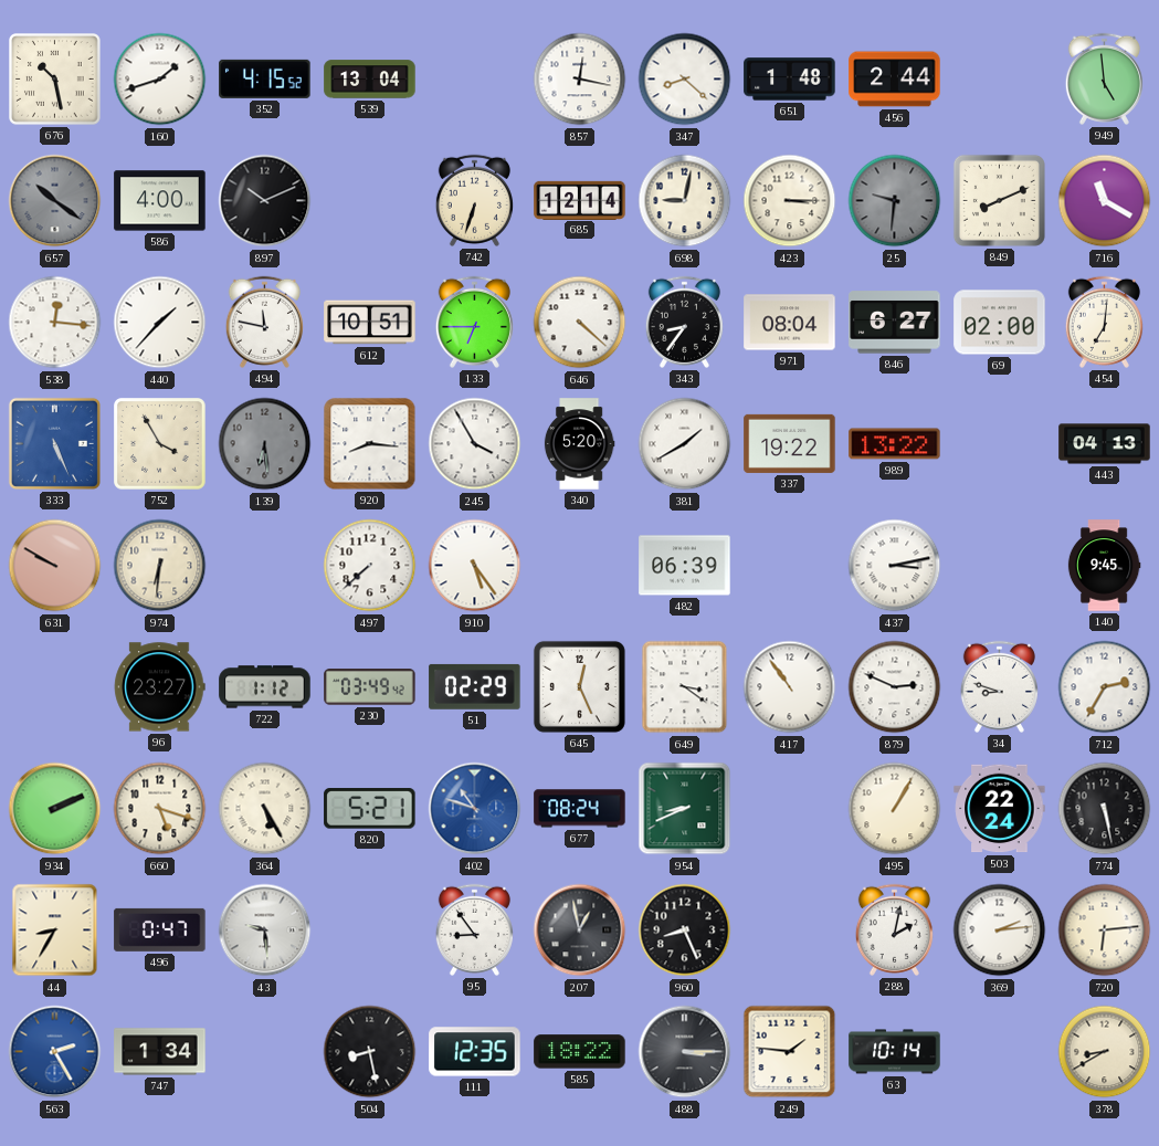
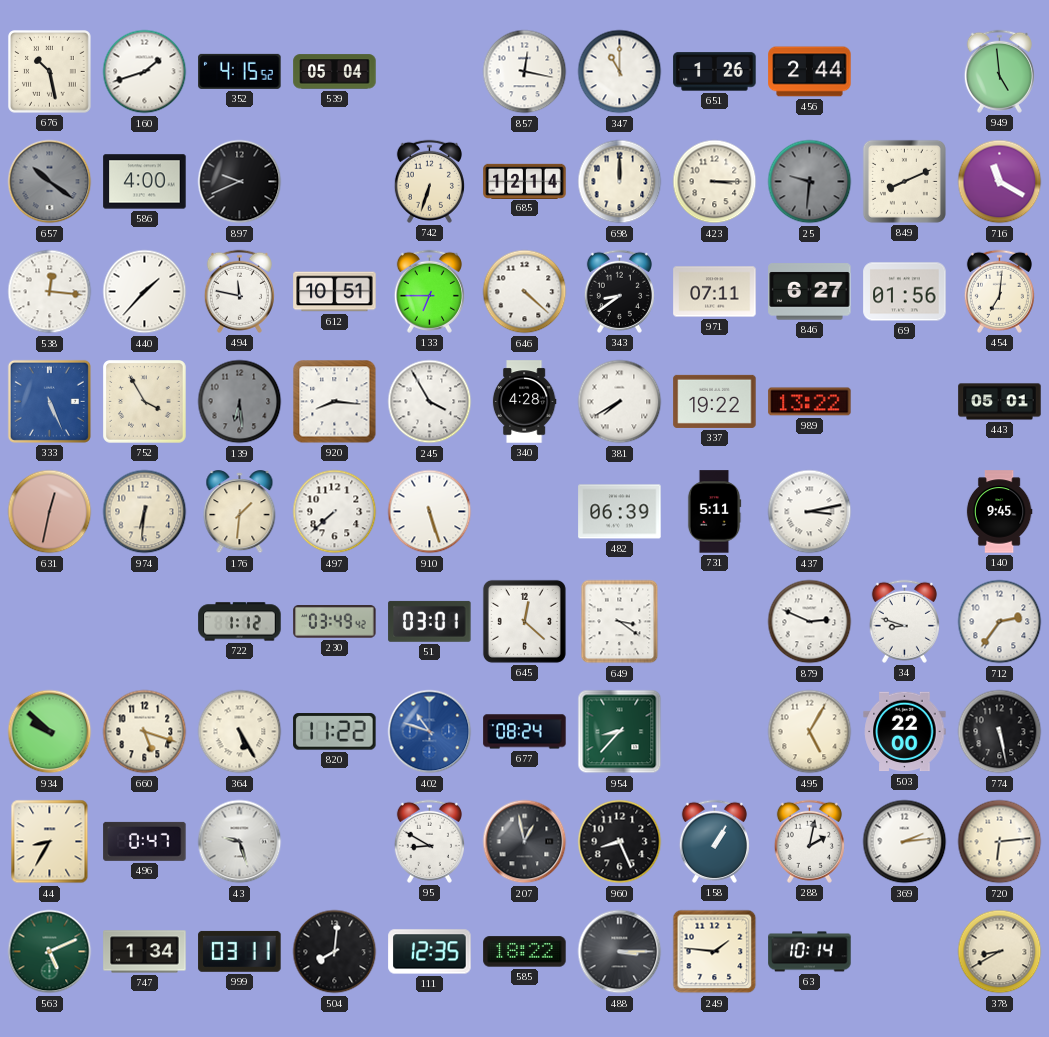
539: 13:04 -> 05:04
347: 8:22 -> 11:00
651: 1:48 -> 1:26
897: 10:11 -> 9:41
698: 9:02 -> 12:00
343: 8:36 -> 8:39
971: 08:04 -> 07:11
69: 02:00 -> 01:56
340: 5:20 -> 4:28
381: 1:40 -> 7:40
443: 04:13 -> 05:01
631: 9:50 -> 12:32
176: none -> 1:31
910: 5:24 -> 5:27
731: none -> 5:11
96: 23:27 -> none
51: 02:29 -> 03:01
645: 12:26 -> 12:22
417: 10:54 -> none
712: 2:35 -> 2:36
934: 2:11 -> 9:52
820: 5:21 -> 11:22
954: 8:41 -> 8:37
495: 1:05 -> 5:05
503: 22:24 -> 22:00
43: 9:29 -> 9:27
95: 8:54 -> 8:50
158: none -> 1:05
563: 2:25 -> 5:11
563 dial: blue -> green
999: none -> 03:11
504: 8:28 -> 8:01
